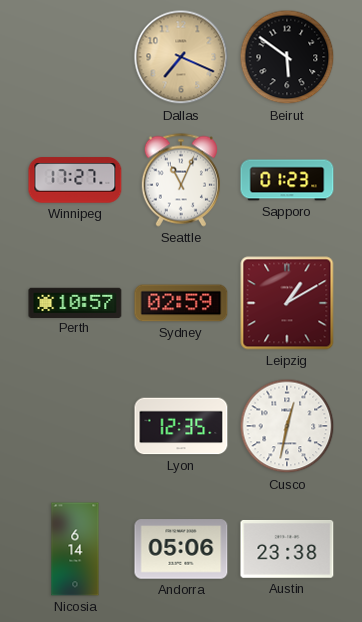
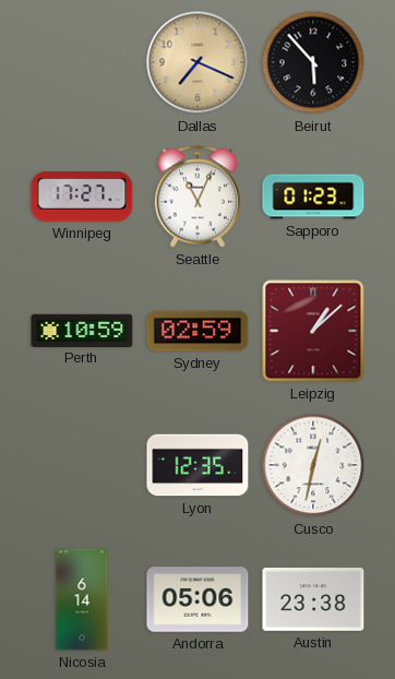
Beirut: 5:51 -> 5:53
Perth: 10:57 -> 10:59
Leipzig: 1:10 -> 1:08
